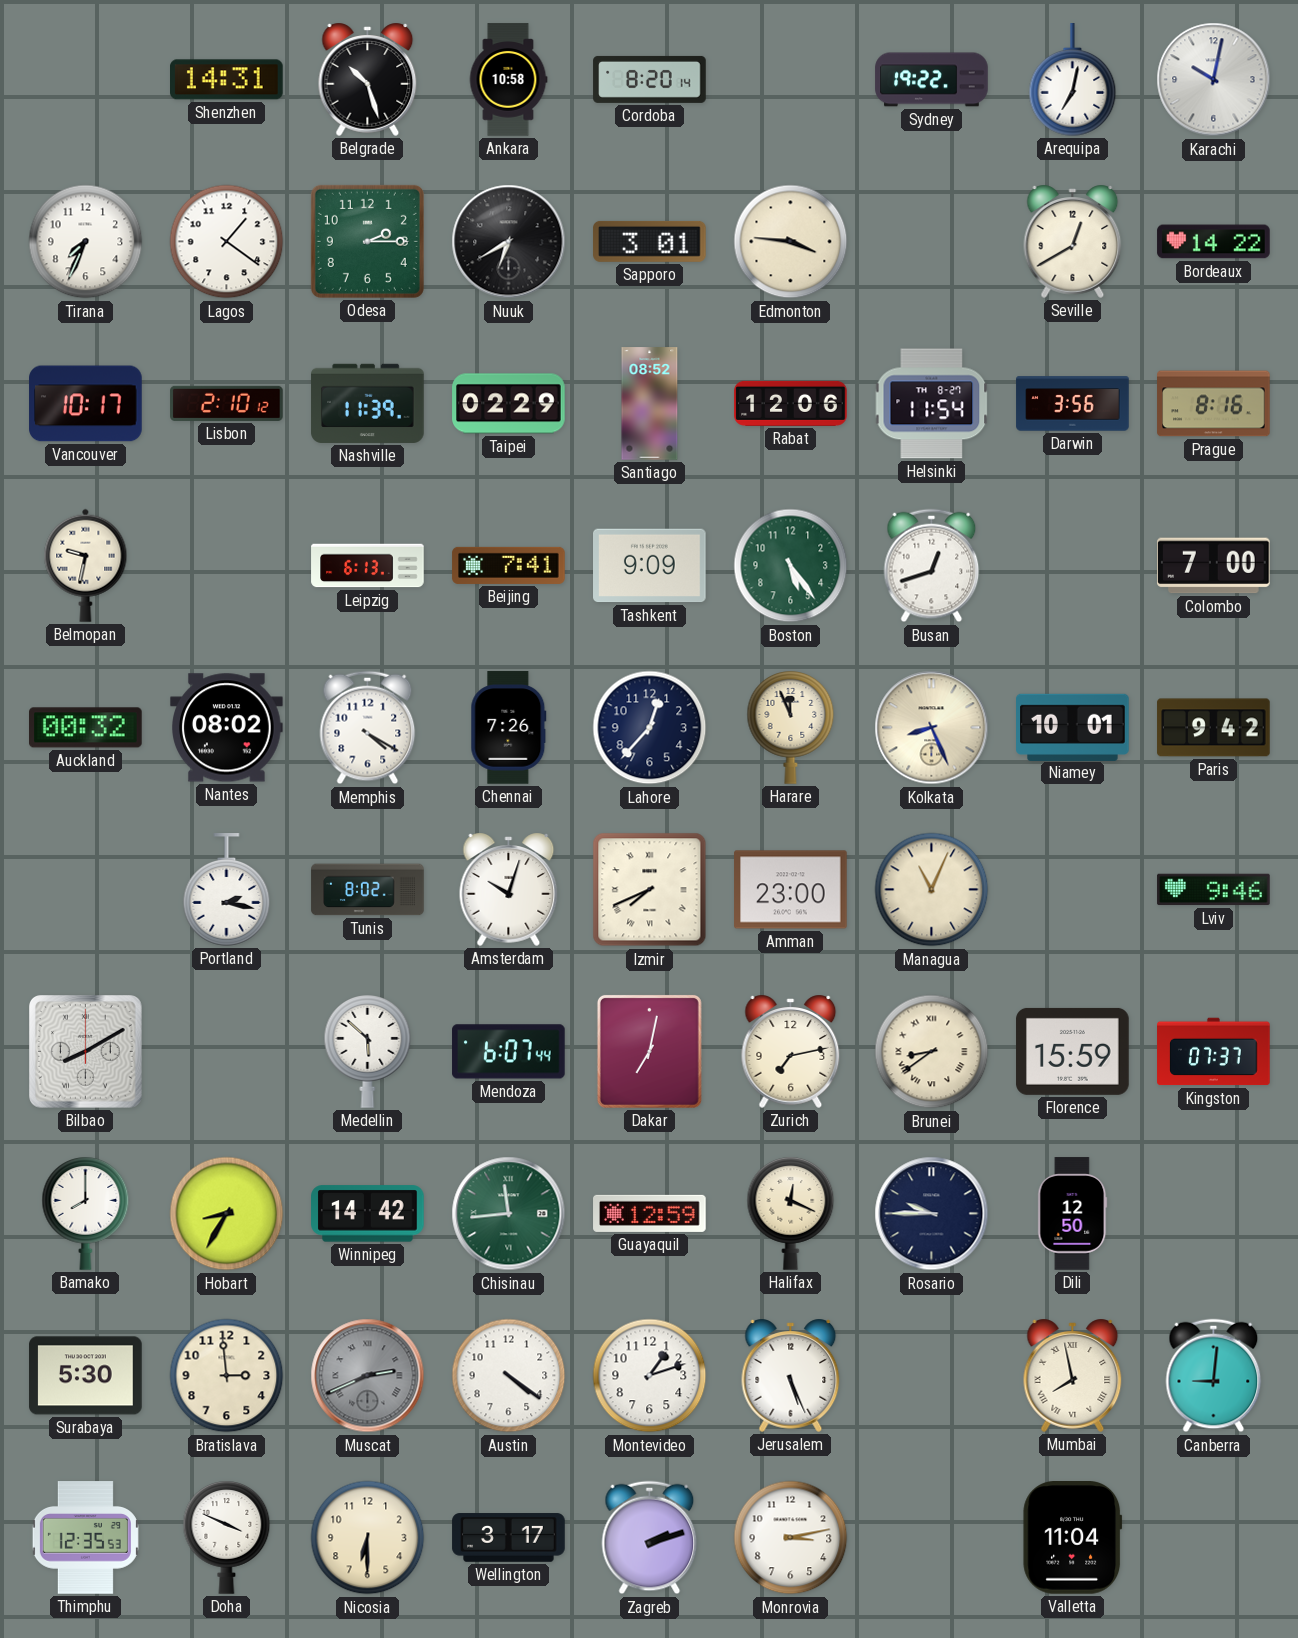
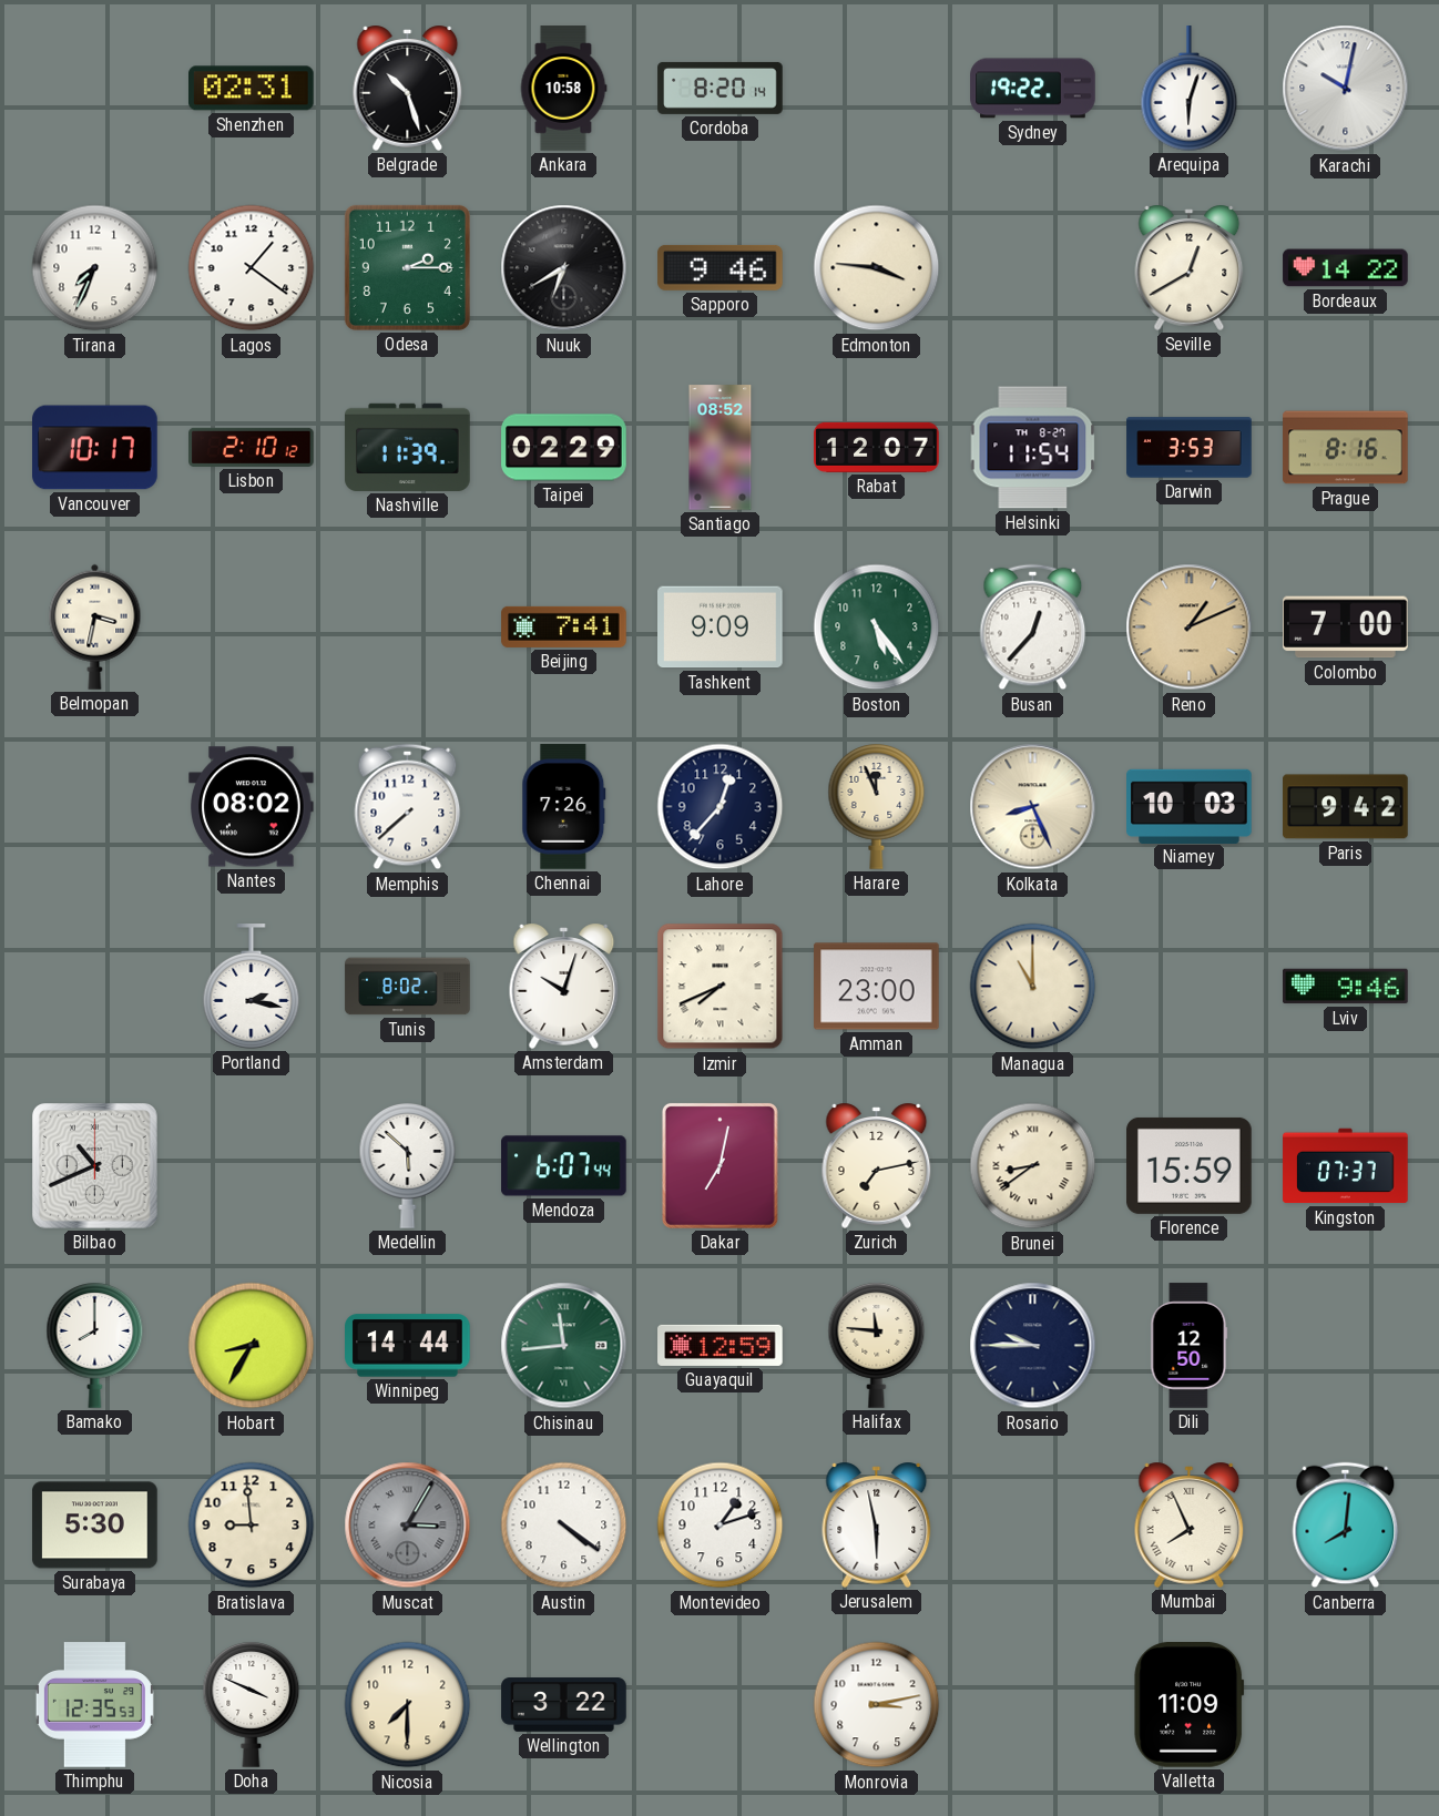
Shenzhen: 14:31 -> 02:31
Arequipa: 7:02 -> 6:03
Sapporo: 3:01 -> 9:46
Rabat: 12:06 -> 12:07
Darwin: 3:56 -> 3:53
Belmopan: 9:32 -> 3:32
Leipzig: 6:13 -> none
Busan: 12:42 -> 12:37
Reno: none -> 1:11
Auckland: 00:32 -> none
Memphis: 4:20 -> 7:38
Niamey: 10:01 -> 10:03
Managua: 11:04 -> 11:00
Bilbao: 8:10 -> 10:41
Winnipeg: 14:42 -> 14:44
Halifax: 12:19 -> 11:46
Bratislava: 2:59 -> 8:59
Muscat: 2:41 -> 3:05
Jerusalem: 5:26 -> 5:58
Mumbai: 7:58 -> 7:56
Canberra: 9:01 -> 8:01
Nicosia: 6:30 -> 7:30
Wellington: 3:17 -> 3:22
Zagreb: 2:12 -> none
Valletta: 11:04 -> 11:09
